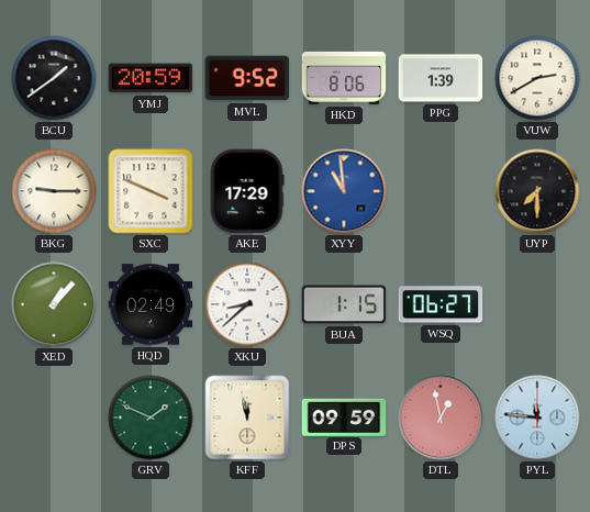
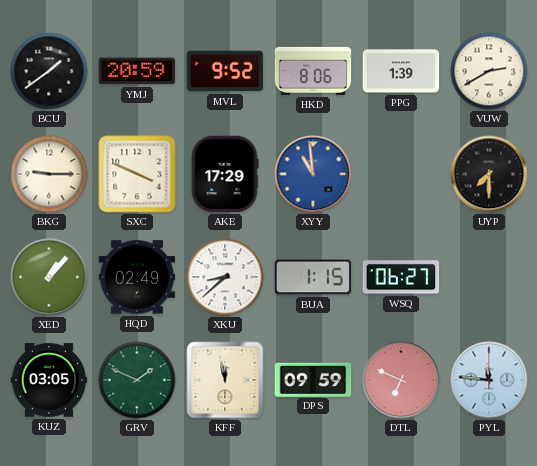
KUZ: none -> 03:05
DTL: 12:58 -> 6:49
